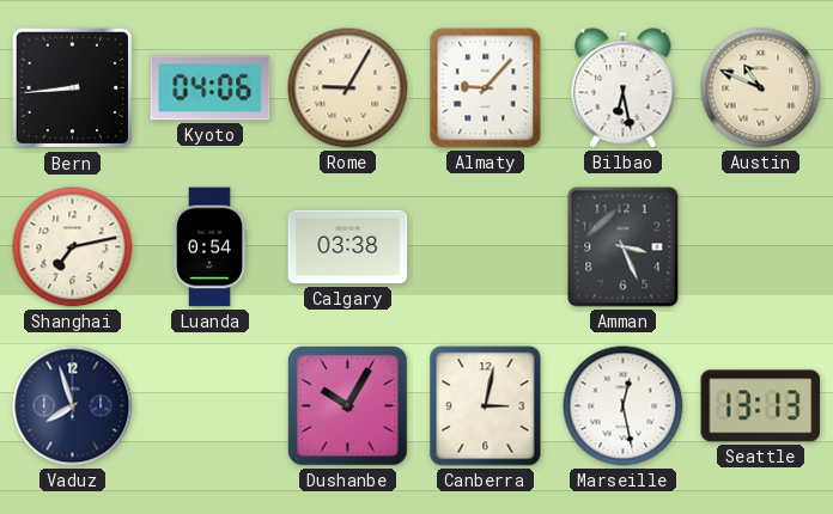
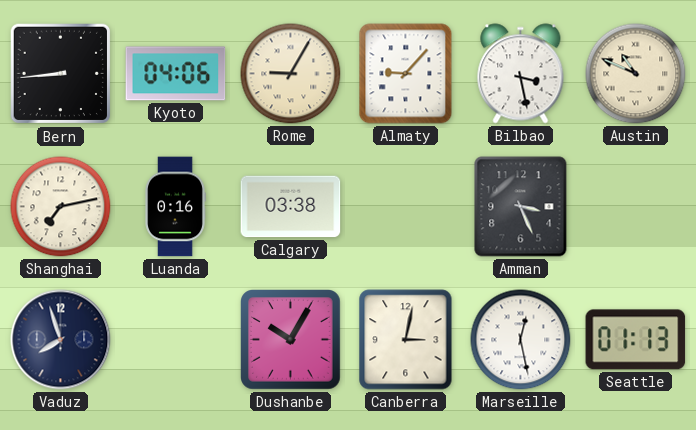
Bilbao: 6:28 -> 3:28
Luanda: 0:54 -> 0:16
Seattle: 13:13 -> 01:13
